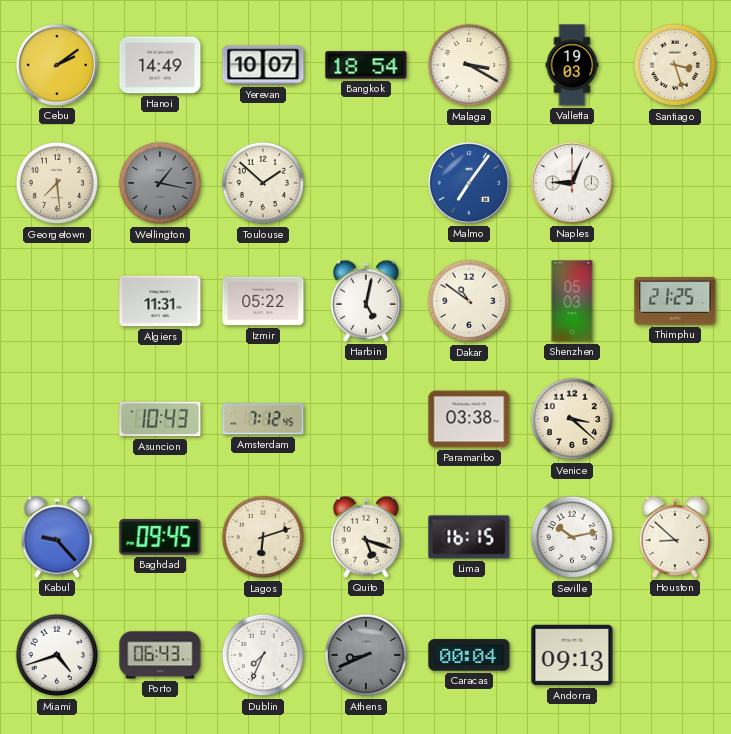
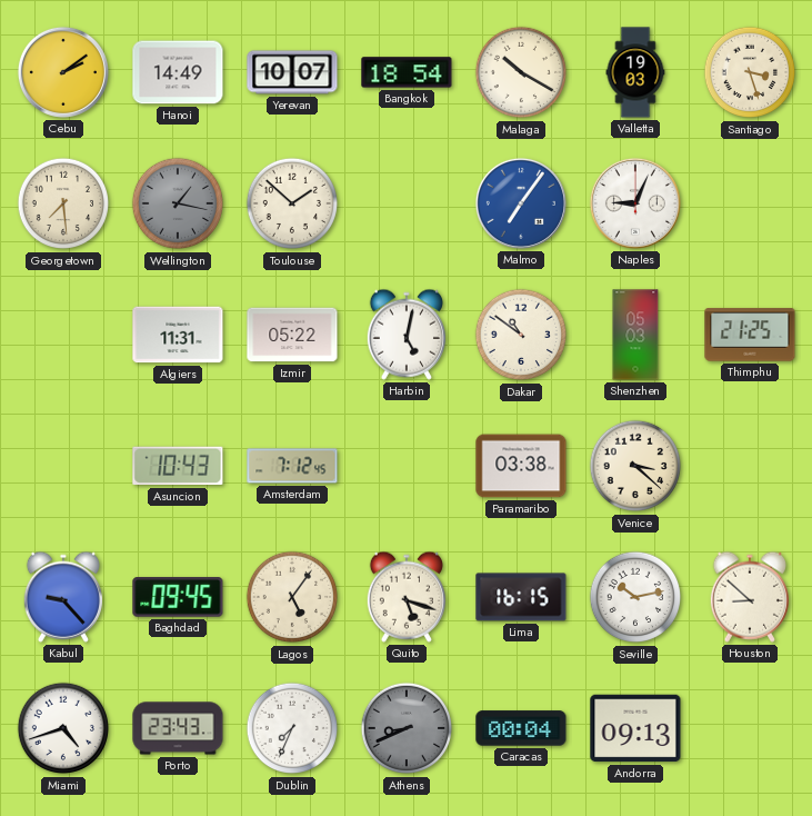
Malaga: 3:20 -> 10:20
Lagos: 6:12 -> 5:06
Porto: 06:43 -> 23:43
